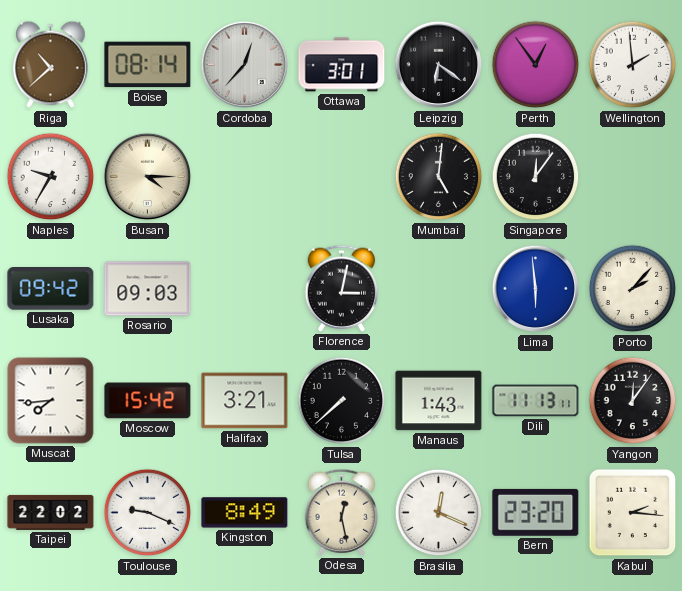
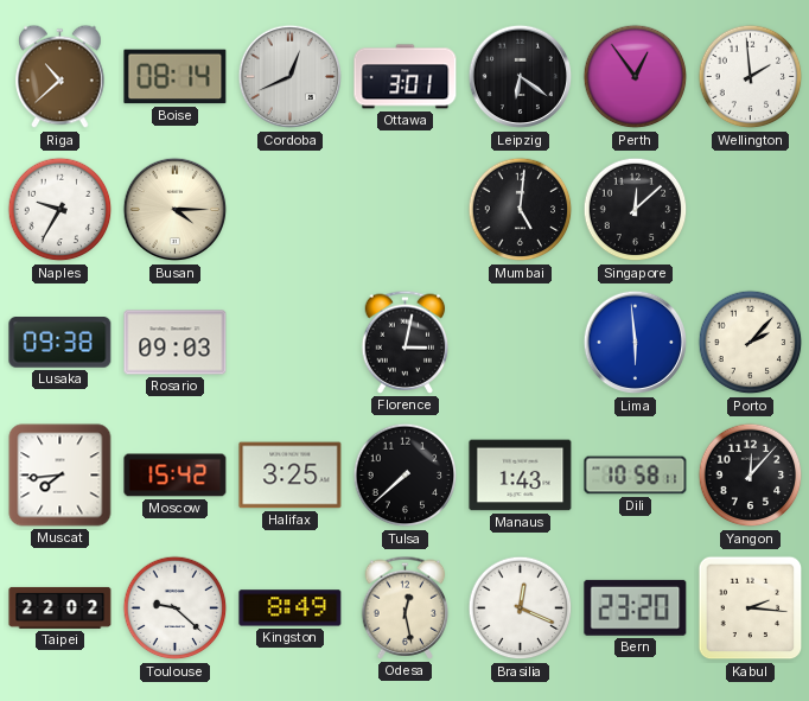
Cordoba: 12:37 -> 12:41
Singapore: 12:06 -> 12:08
Lusaka: 09:42 -> 09:38
Halifax: 3:21 -> 3:25
Dili: 11:13 -> 10:58
Yangon: 12:06 -> 12:07
Toulouse: 9:19 -> 9:22
